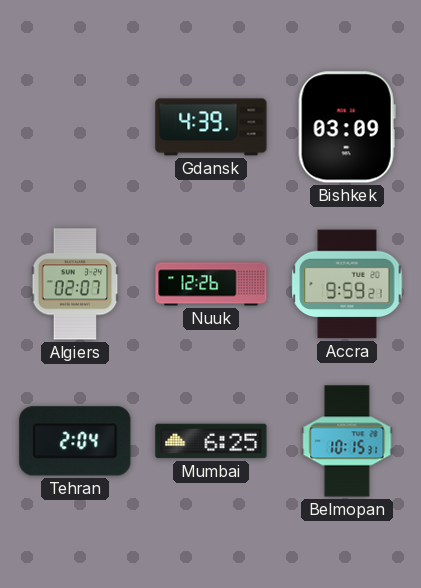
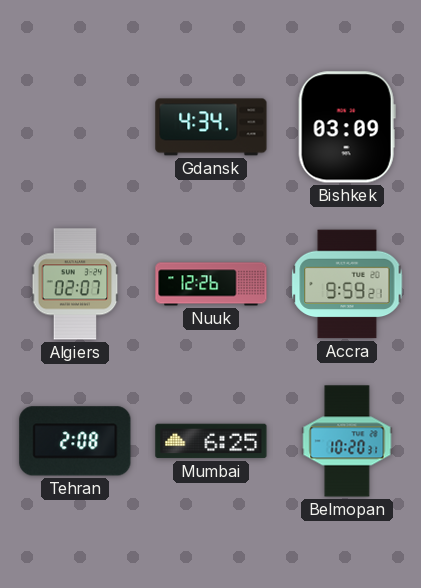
Gdansk: 4:39 -> 4:34
Tehran: 2:04 -> 2:08
Belmopan: 10:15 -> 10:20
